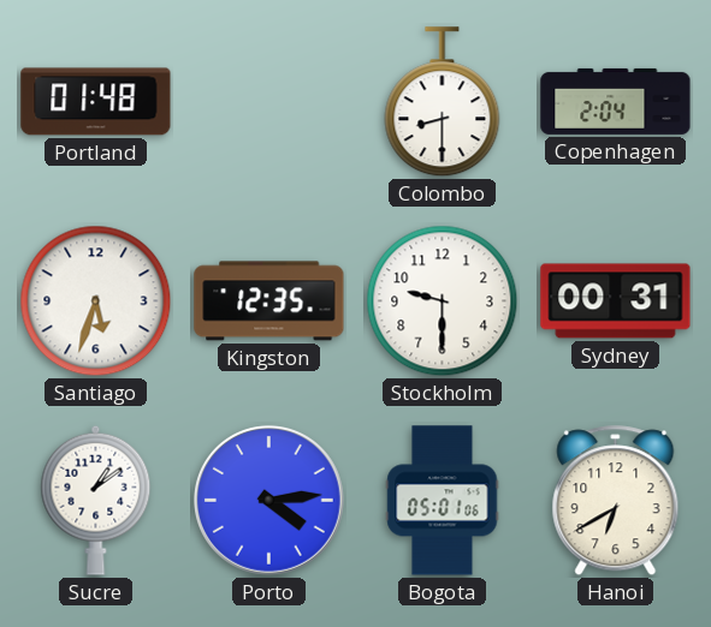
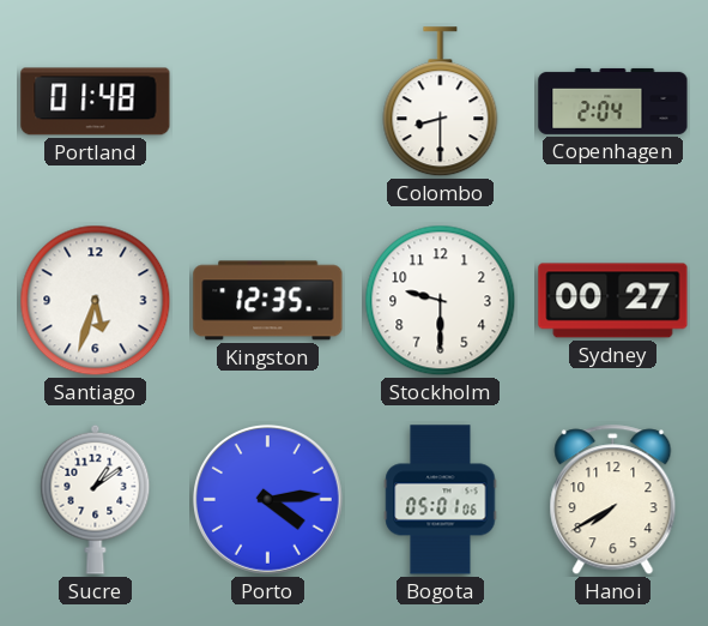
Sydney: 00:31 -> 00:27
Hanoi: 6:40 -> 7:40
